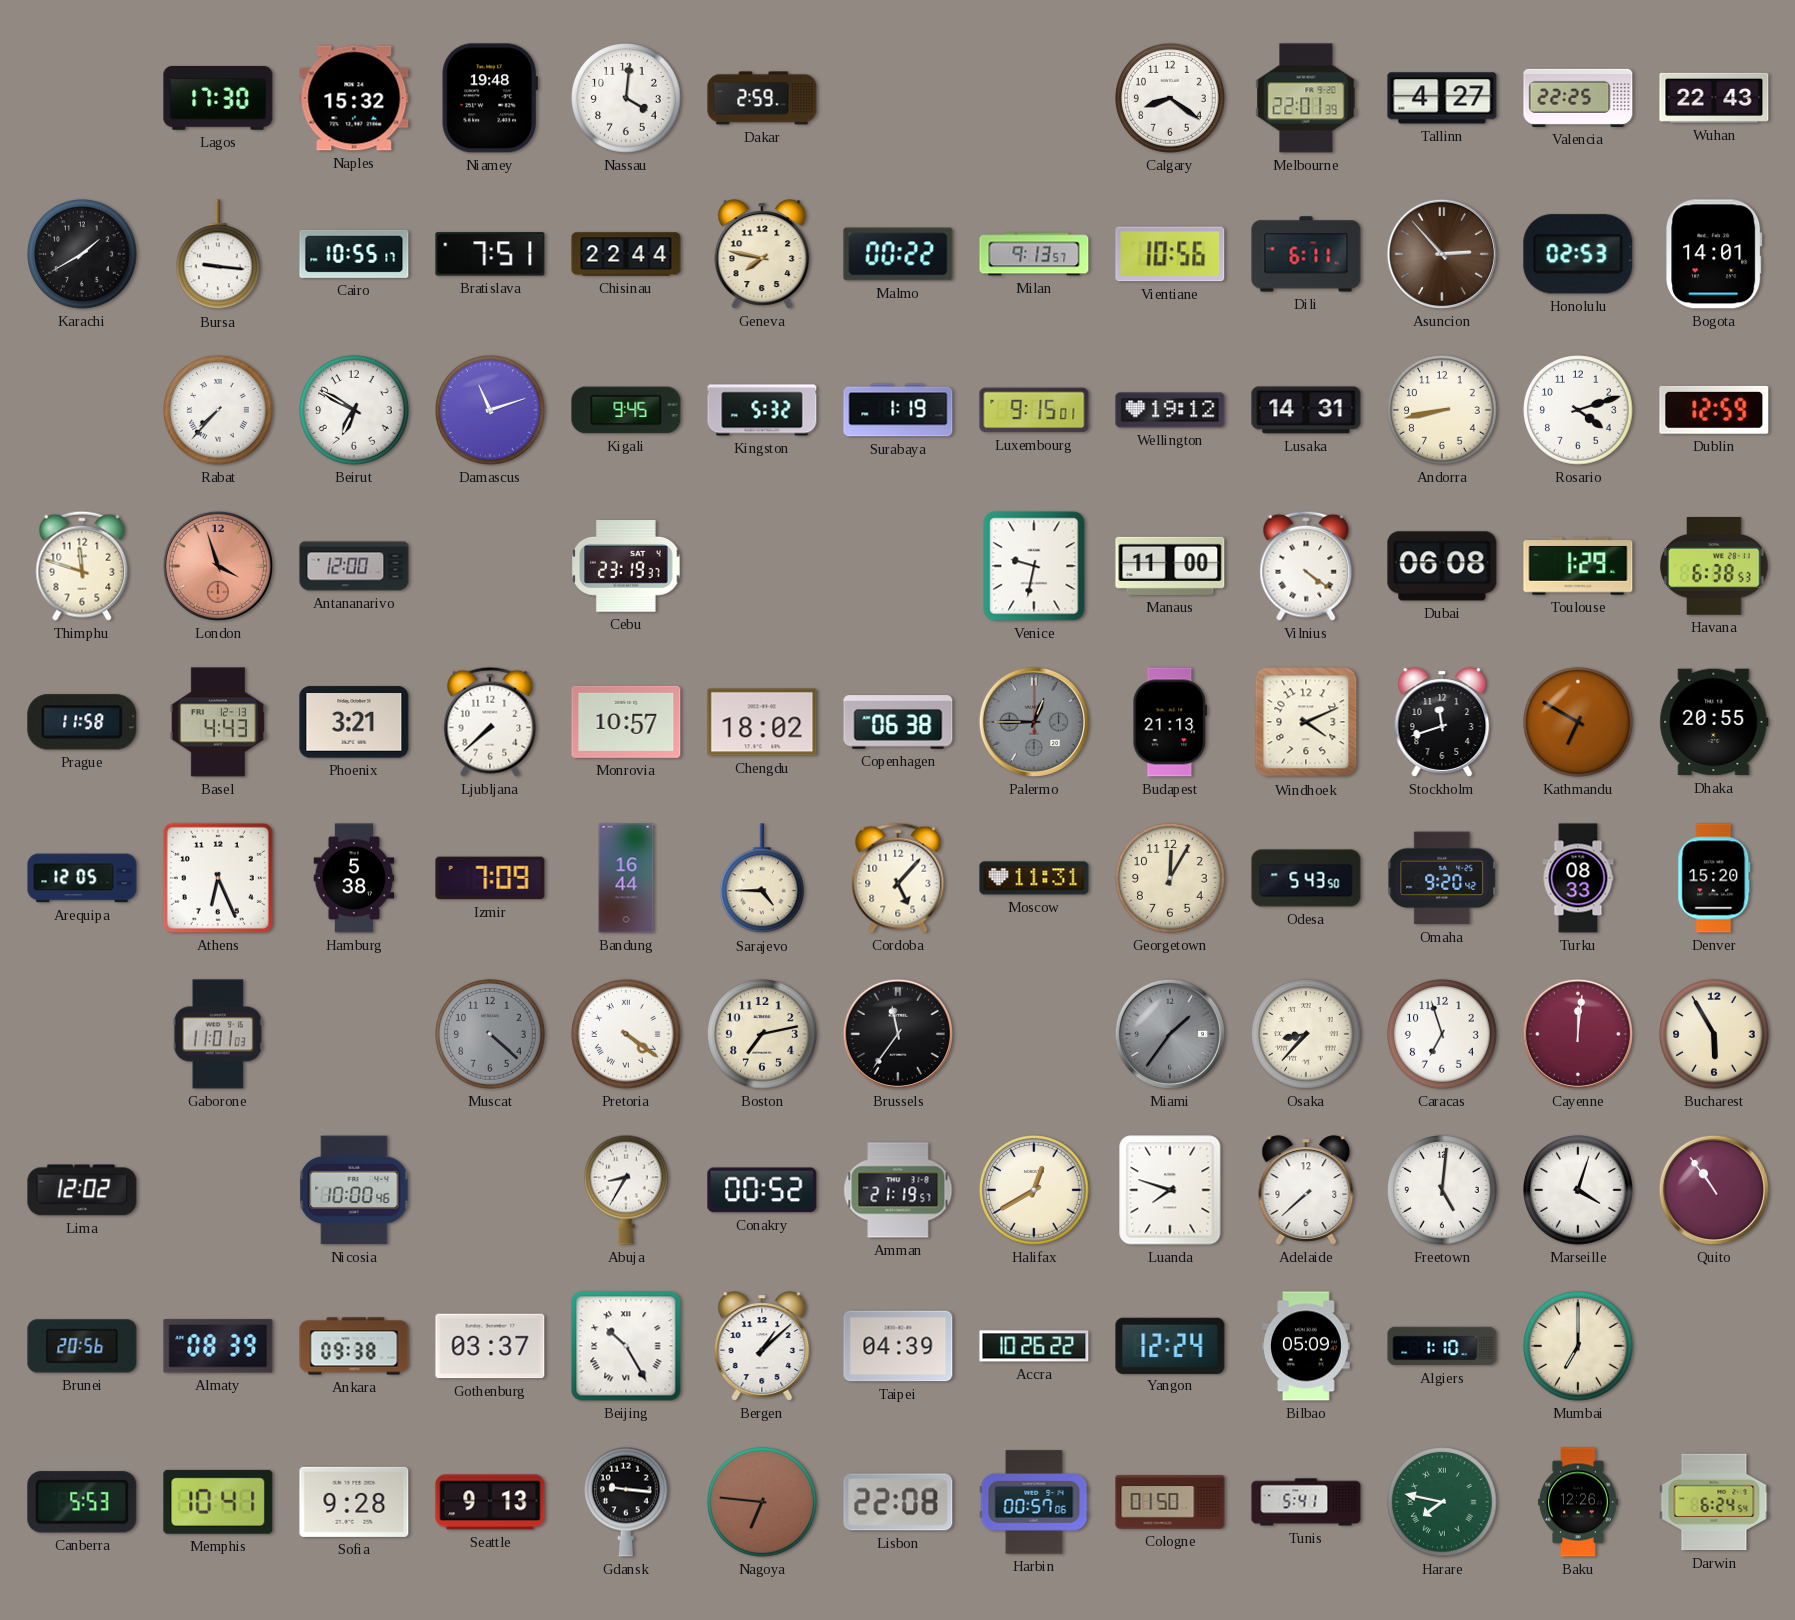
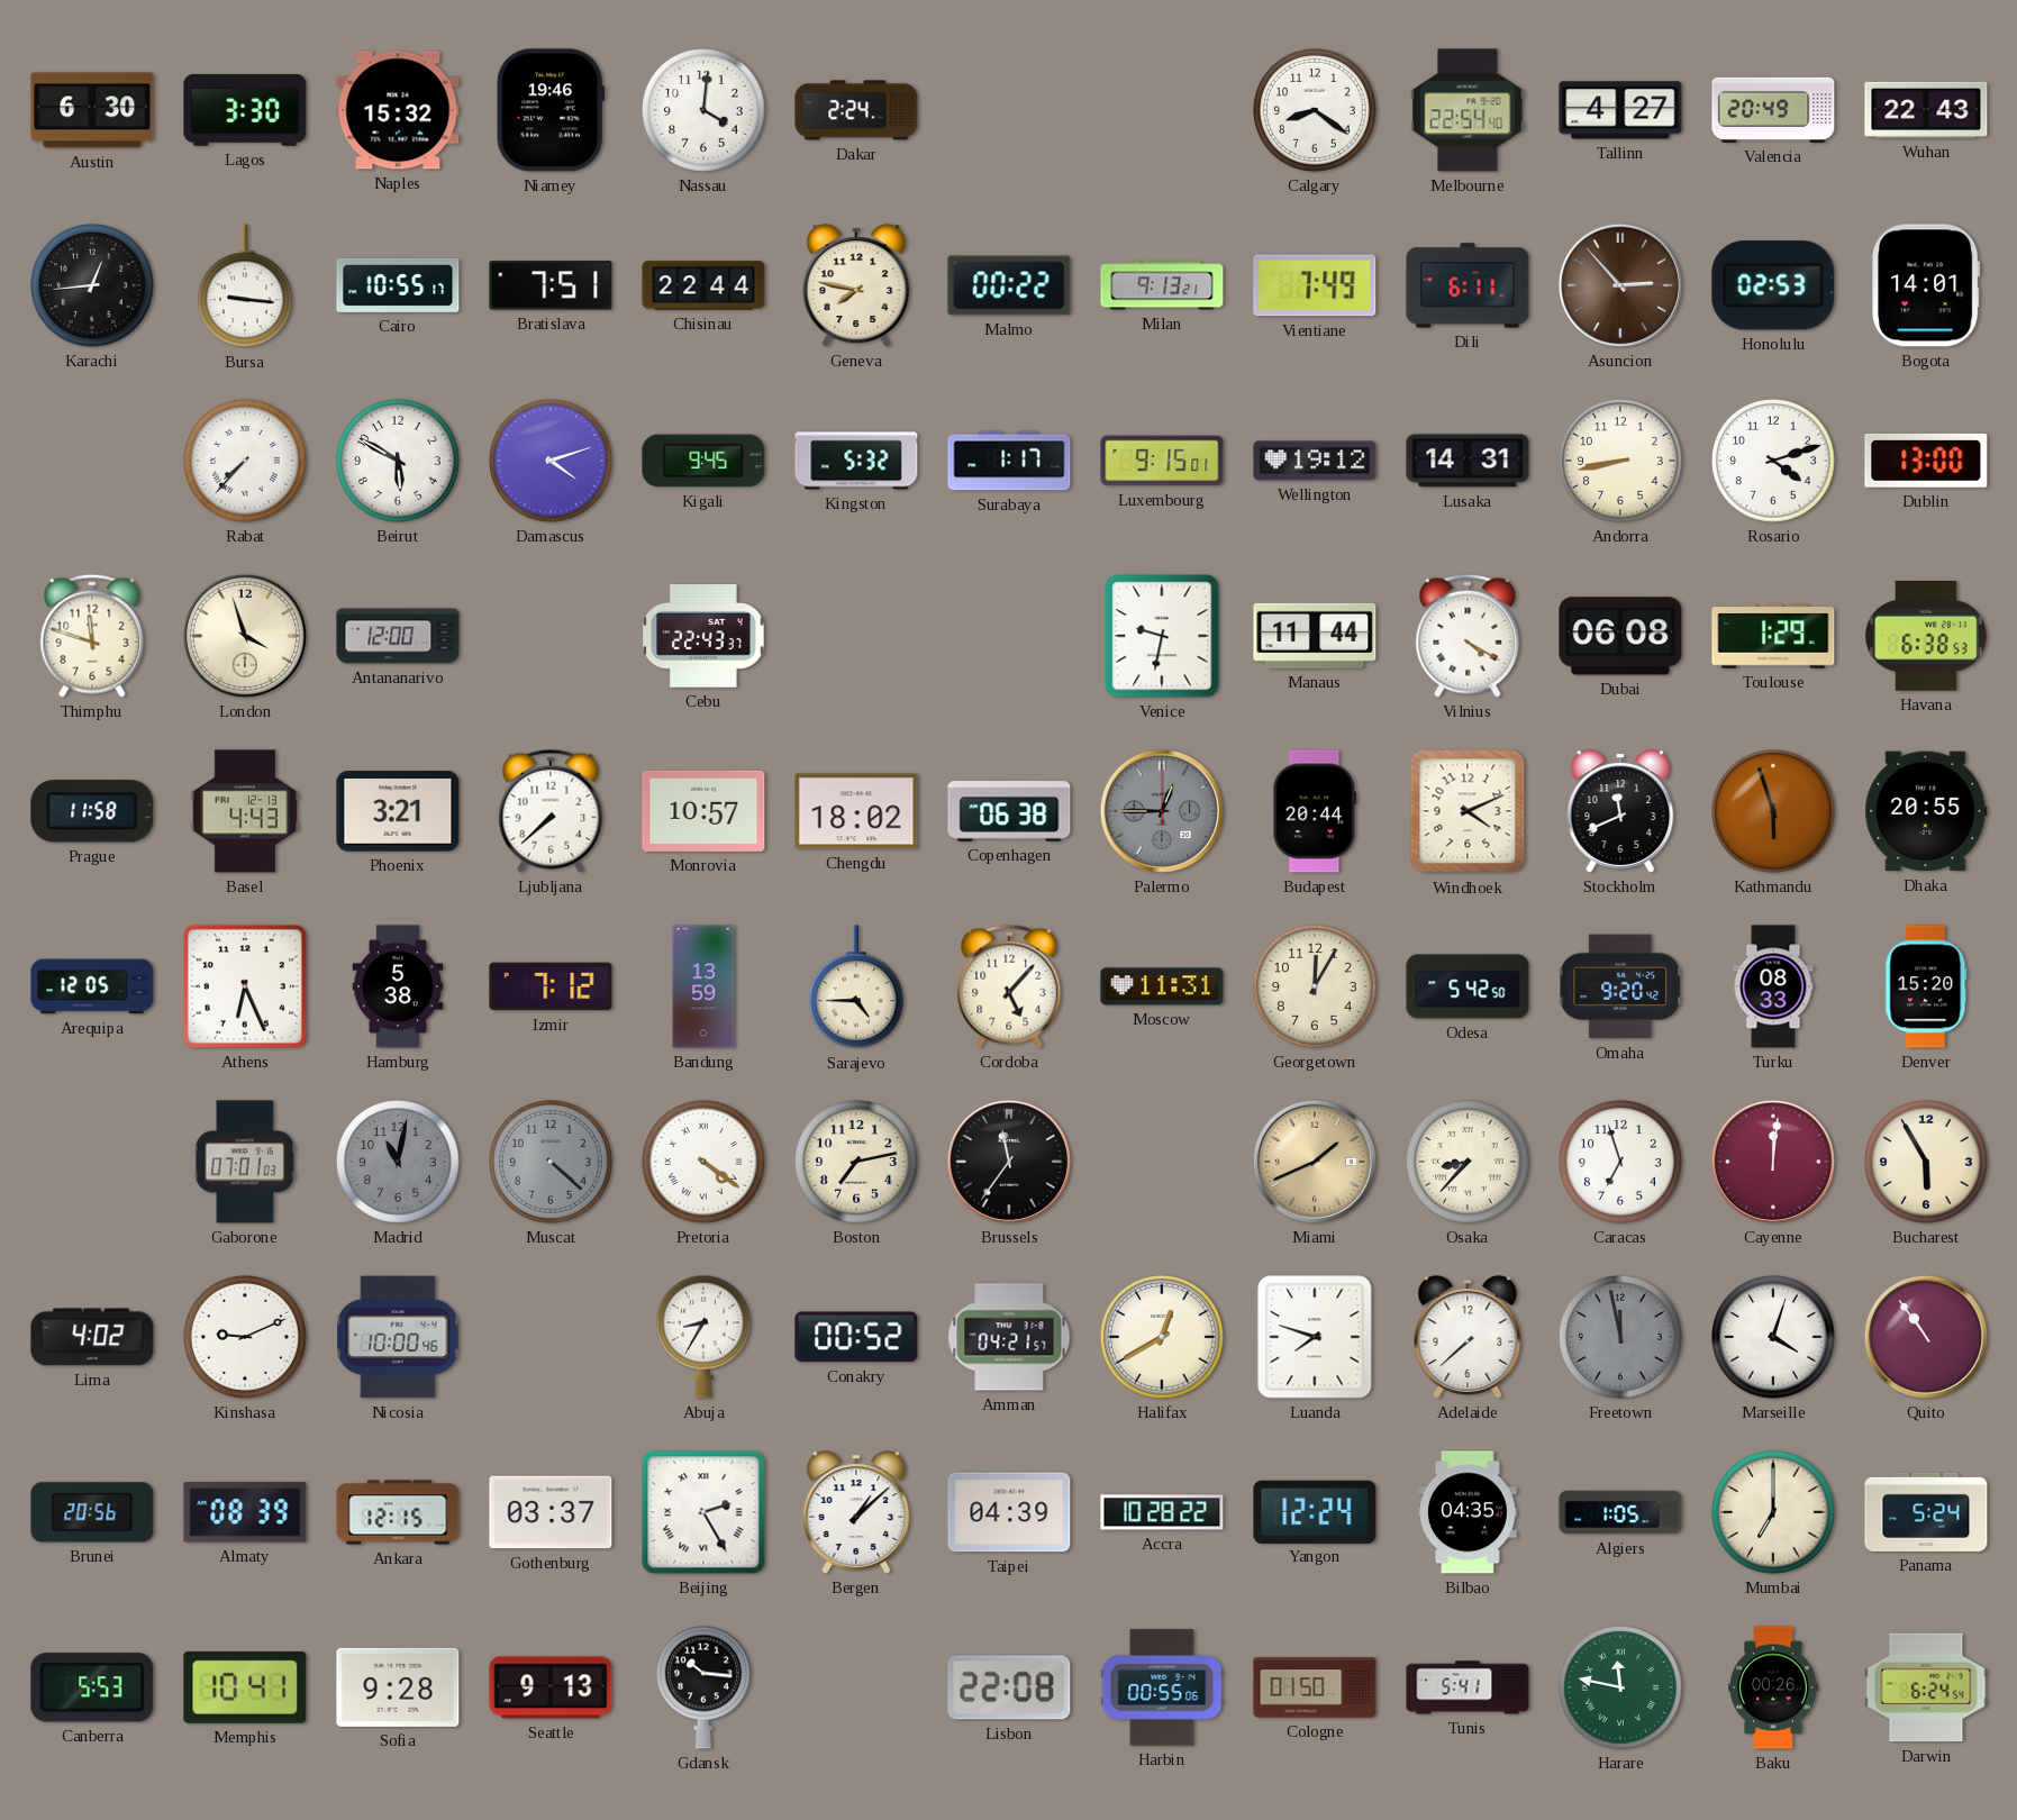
Austin: none -> 6:30
Lagos: 17:30 -> 3:30
Niamey: 19:48 -> 19:46
Dakar: 2:59 -> 2:24
Melbourne: 22:01 -> 22:54
Valencia: 22:25 -> 20:49
Karachi: 1:40 -> 12:44
Milan: 9:13:57 -> 9:13:21
Vientiane: 10:56 -> 7:49
Beirut: 6:50 -> 5:50
Damascus: 11:12 -> 4:12
Surabaya: 1:19 -> 1:17
Dublin: 12:59 -> 13:00
London dial: salmon -> cream
Cebu: 23:19 -> 22:43
Manaus: 11:00 -> 11:44
Vilnius: 4:21 -> 4:20
Budapest: 21:13 -> 20:44
Stockholm: 11:42 -> 11:41
Kathmandu: 6:50 -> 5:57
Izmir: 7:09 -> 7:12
Bandung: 16:44 -> 13:59
Odesa: 5:43 -> 5:42
Gaborone: 11:01 -> 07:01
Madrid: none -> 11:02
Miami: 1:36 -> 1:41
Miami dial: grey -> champagne
Lima: 12:02 -> 4:02
Kinshasa: none -> 9:11
Amman: 21:19 -> 04:21
Freetown: 5:01 -> 11:58
Freetown dial: white -> grey
Ankara: 09:38 -> 12:15
Beijing: 10:25 -> 2:25
Accra: 10:26 -> 10:28
Bilbao: 05:09 -> 04:35
Algiers: 1:10 -> 1:05
Panama: none -> 5:24
Gdansk: 9:16 -> 10:16
Nagoya: 6:46 -> none
Harbin: 00:57 -> 00:55
Harare: 7:47 -> 11:47
Baku: 12:26 -> 00:26
